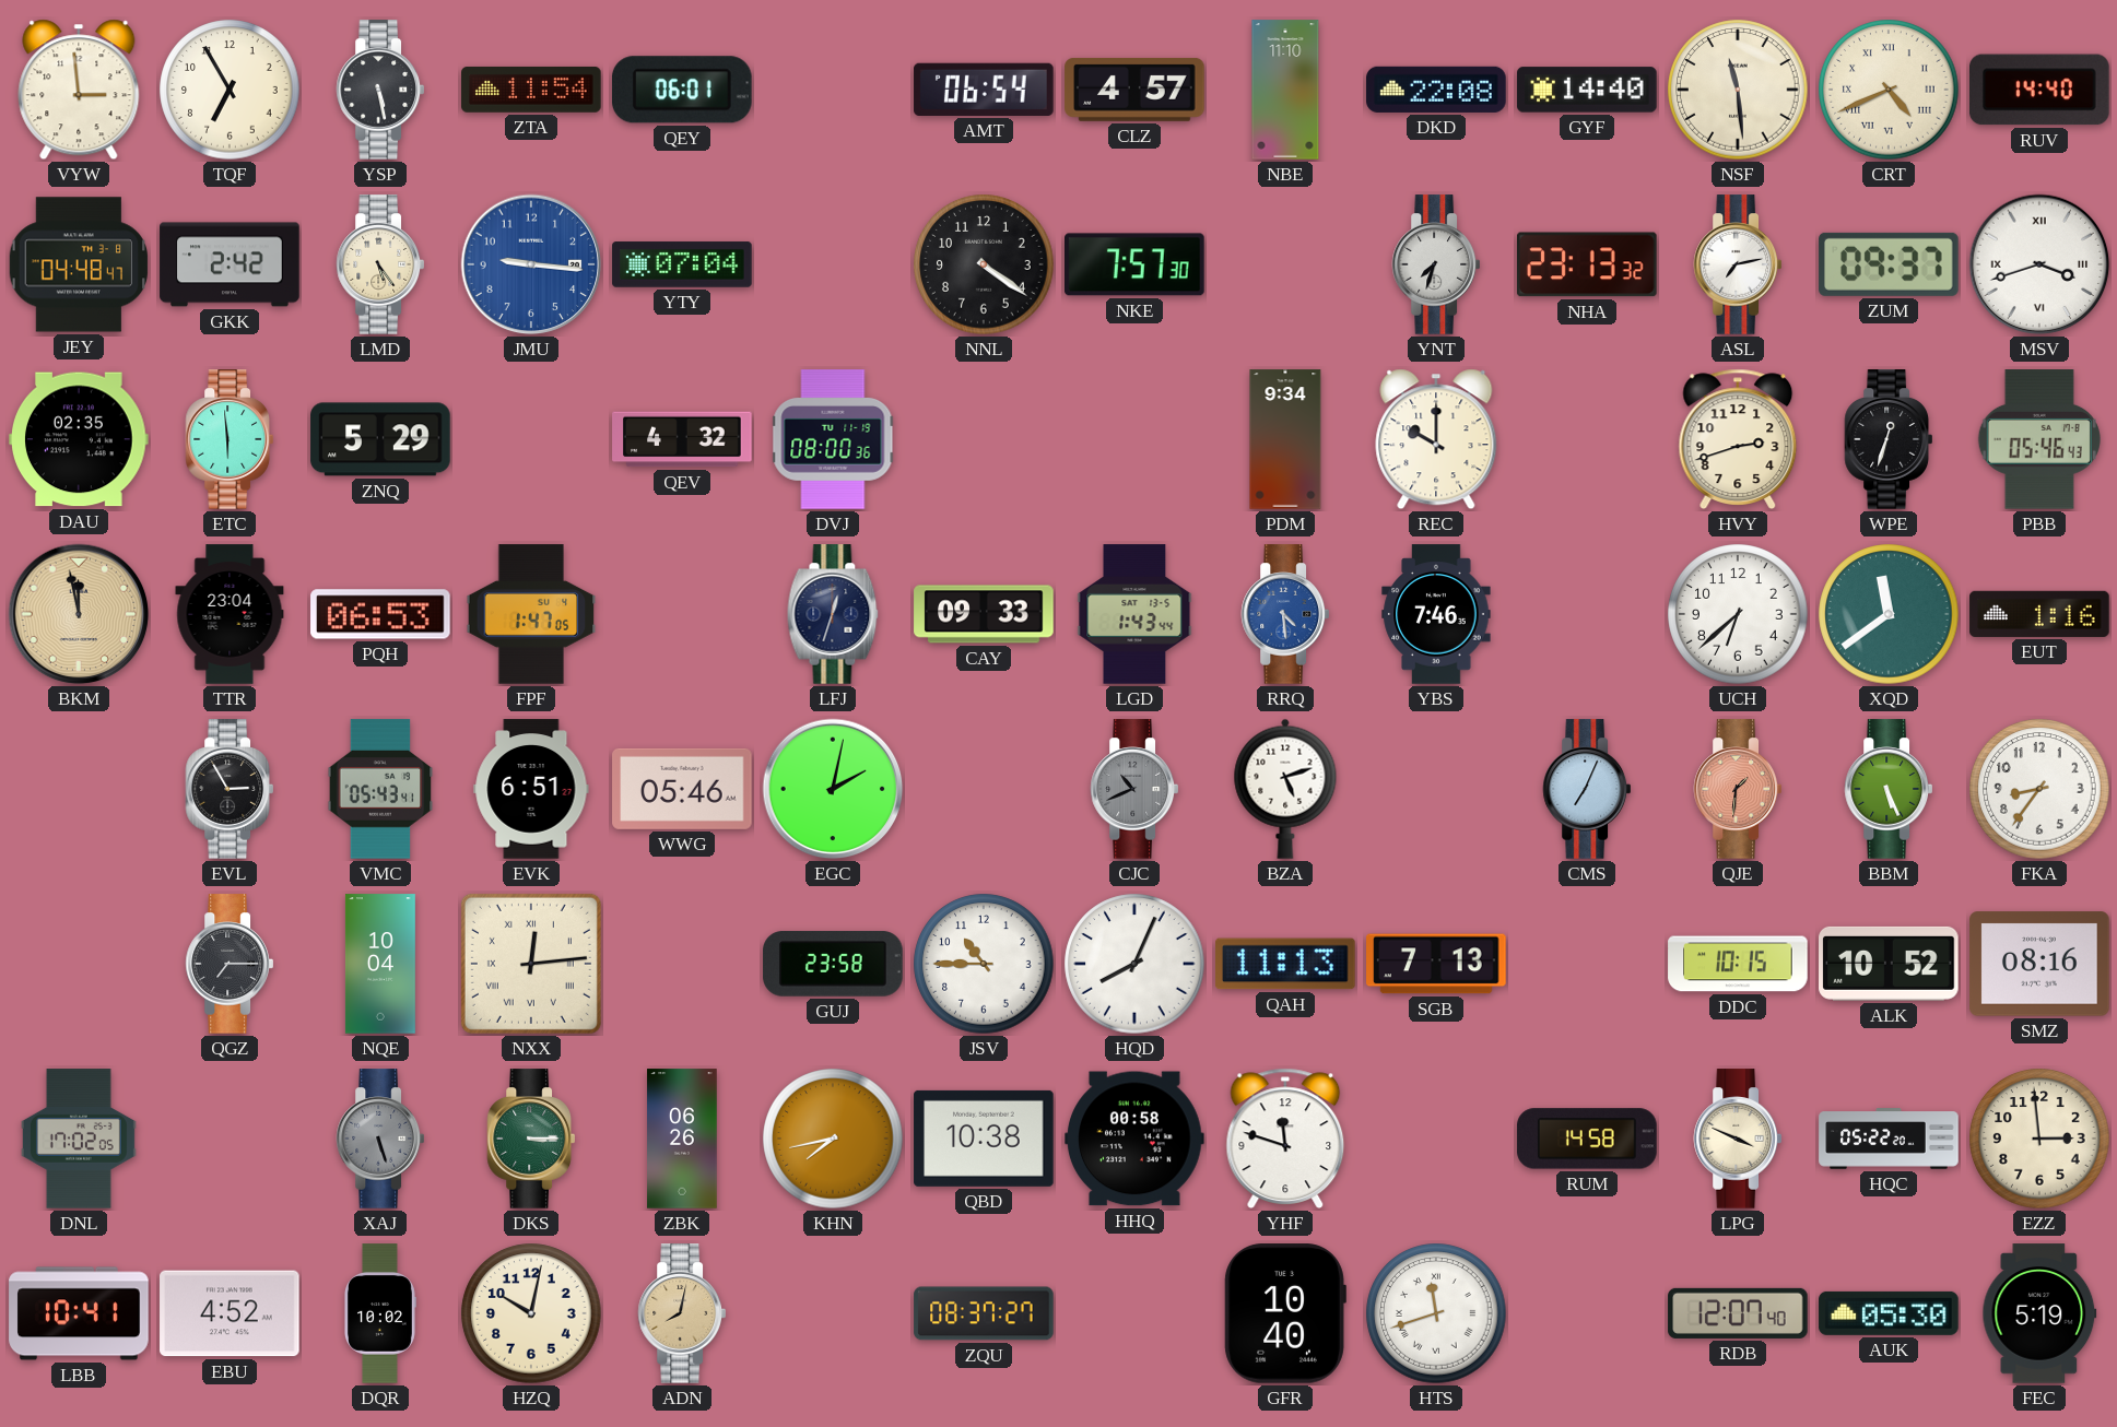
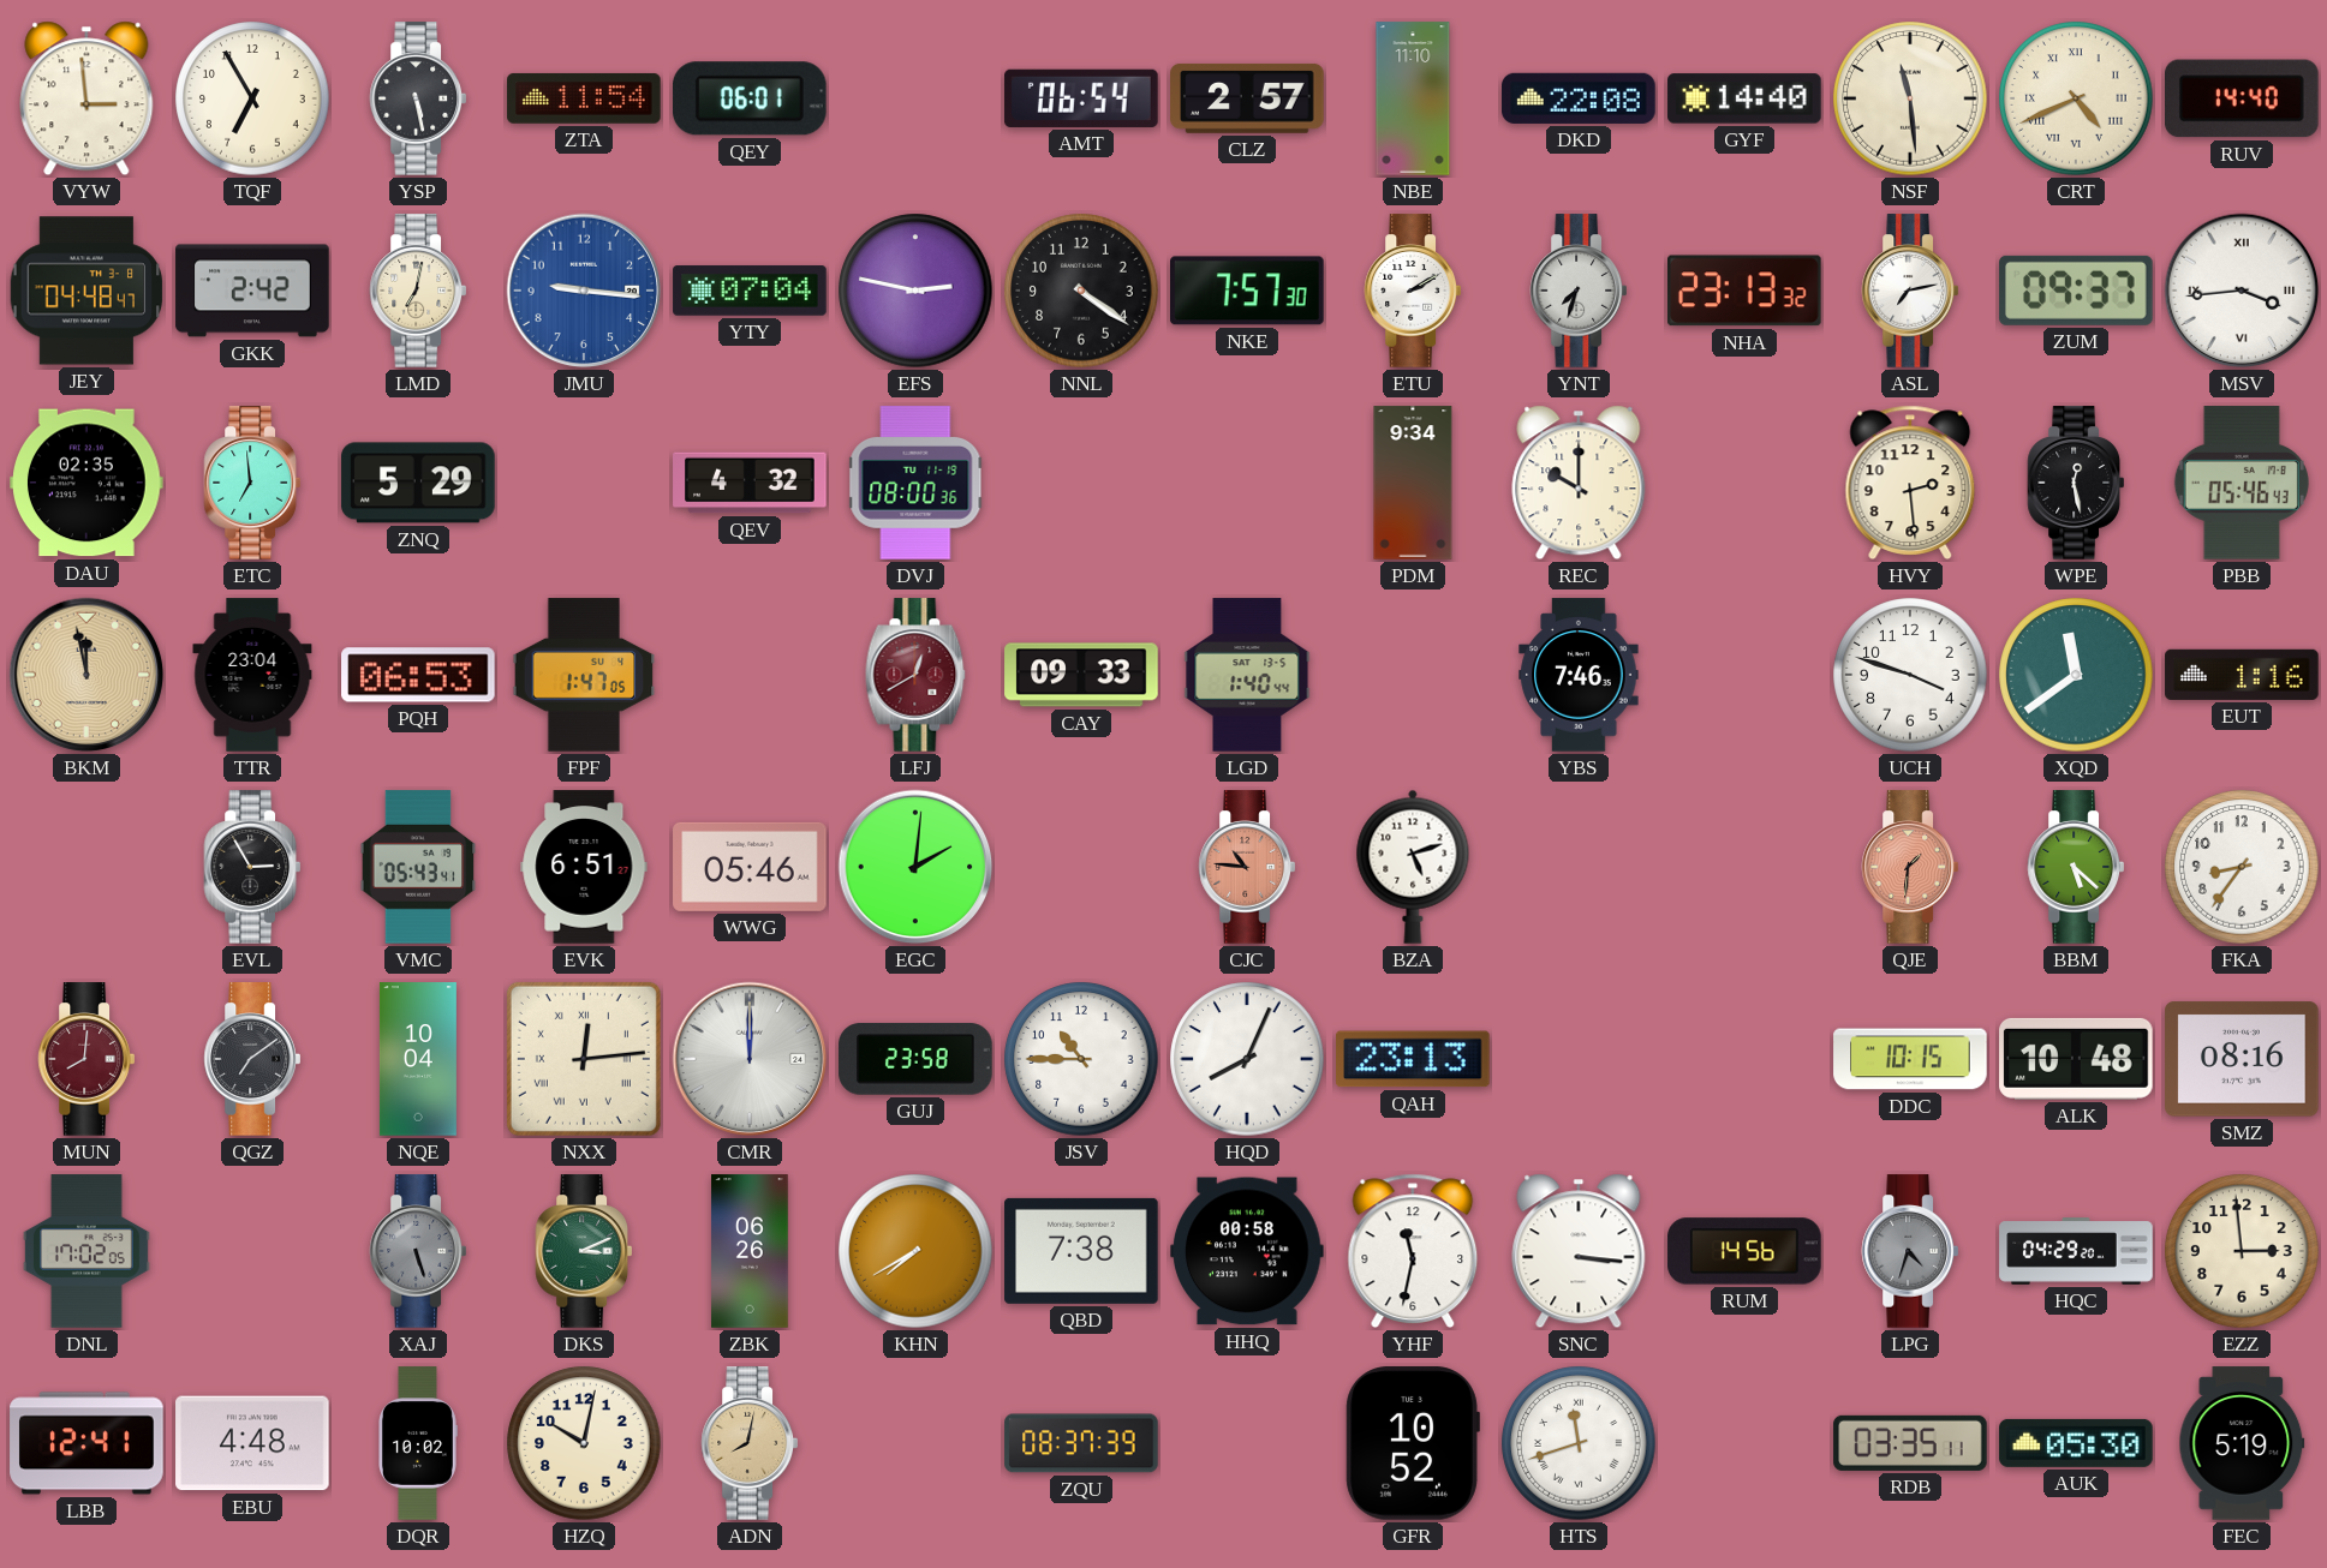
CLZ: 4:57 -> 2:57
LMD: 5:24 -> 7:02
EFS: none -> 2:47
ETU: none -> 2:10
MSV: 3:42 -> 3:44
ETC: 5:59 -> 6:59
HVY: 2:42 -> 2:29
WPE: 12:33 -> 12:28
LFJ: 12:33 -> 12:40
LFJ dial: navy -> burgundy
LGD: 1:43 -> 1:40
RRQ: 4:29 -> none
UCH: 6:38 -> 3:48
EGC: 2:02 -> 2:01
CJC: 10:41 -> 10:46
CJC dial: grey -> salmon
CMS: 7:04 -> none
BBM: 5:26 -> 5:22
MUN: none -> 8:01
QGZ: 7:15 -> 7:09
CMR: none -> 12:00
QAH: 11:13 -> 23:13
SGB: 7:13 -> none
ALK: 10:52 -> 10:48
DKS: 3:15 -> 3:11
KHN: 7:43 -> 7:40
QBD: 10:38 -> 7:38
YHF: 11:48 -> 11:32
SNC: none -> 3:16
RUM: 14:58 -> 14:56
LPG: 3:49 -> 4:33
LPG dial: cream -> grey
HQC: 05:22 -> 04:29
LBB: 10:41 -> 12:41
EBU: 4:52 -> 4:48
ZQU: 08:37:27 -> 08:37:39
GFR: 10:40 -> 10:52
RDB: 12:07 -> 03:35
